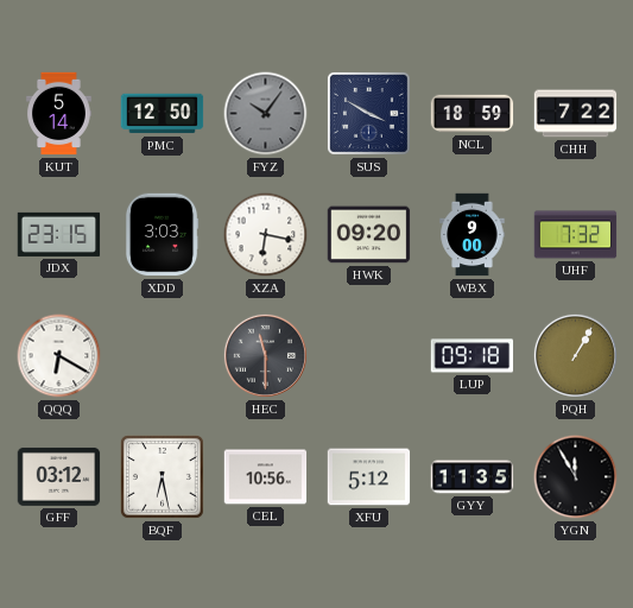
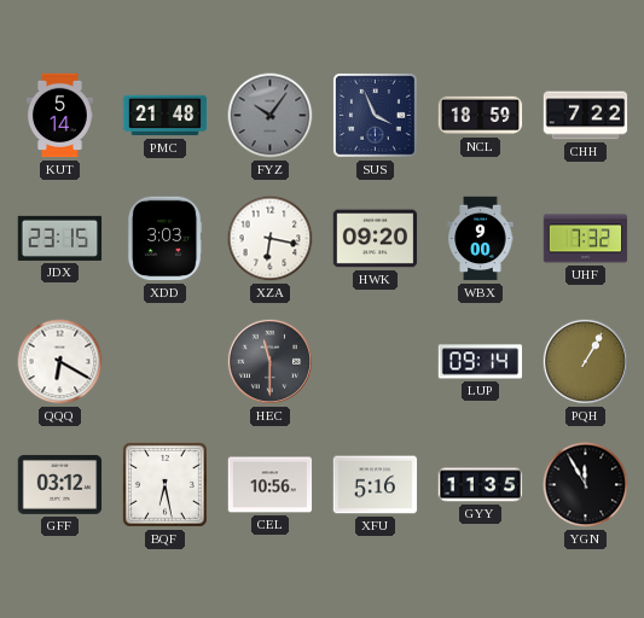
PMC: 12:50 -> 21:48
SUS: 3:50 -> 3:56
LUP: 09:18 -> 09:14
XFU: 5:12 -> 5:16
